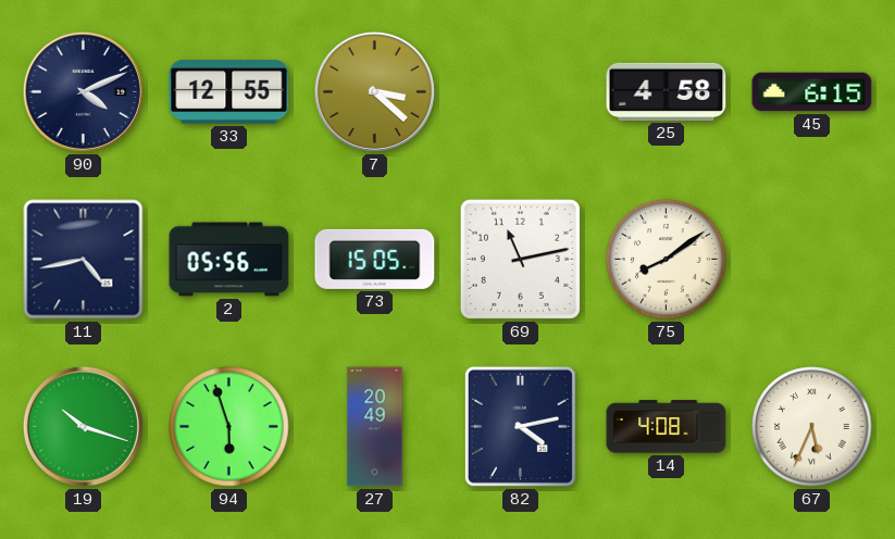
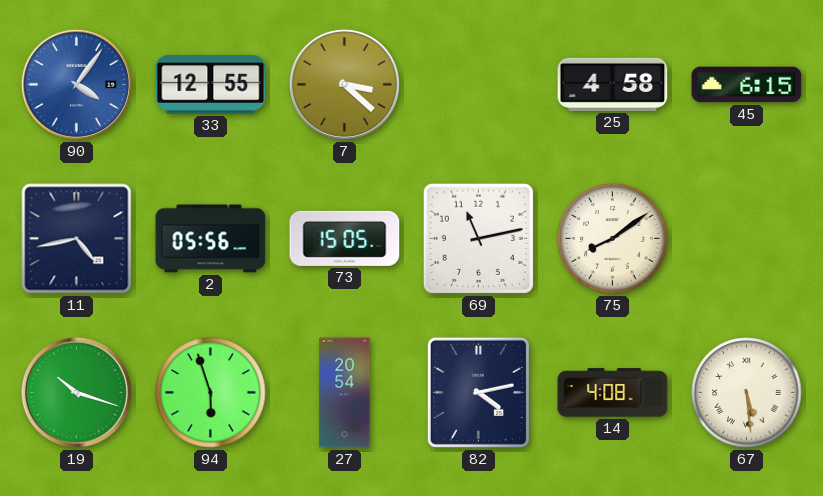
90: 4:11 -> 4:06
90 dial: navy -> blue
27: 20:49 -> 20:54
67: 5:34 -> 5:29
